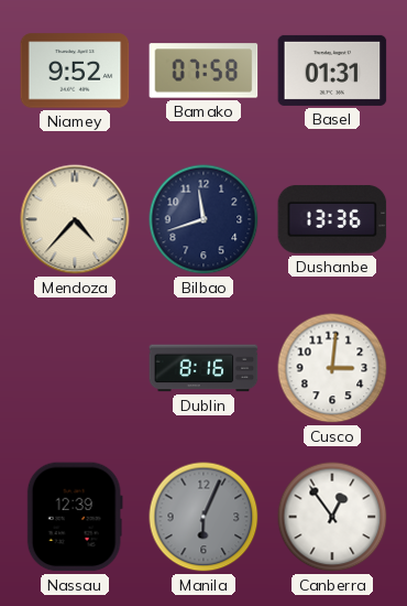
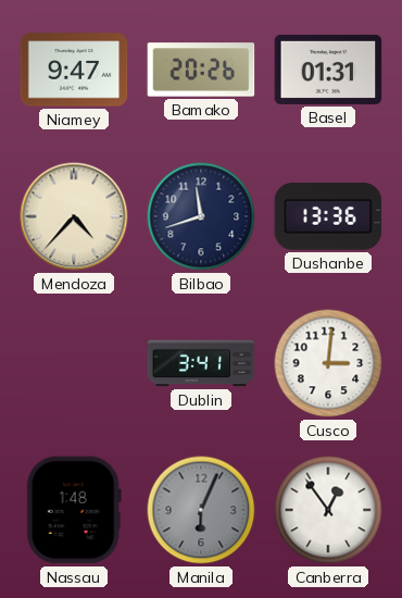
Niamey: 9:52 -> 9:47
Bamako: 07:58 -> 20:26
Dublin: 8:16 -> 3:41
Nassau: 12:39 -> 1:48
